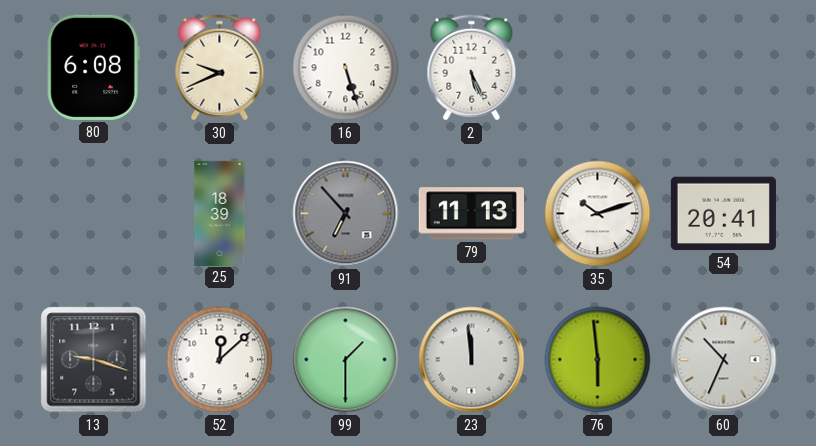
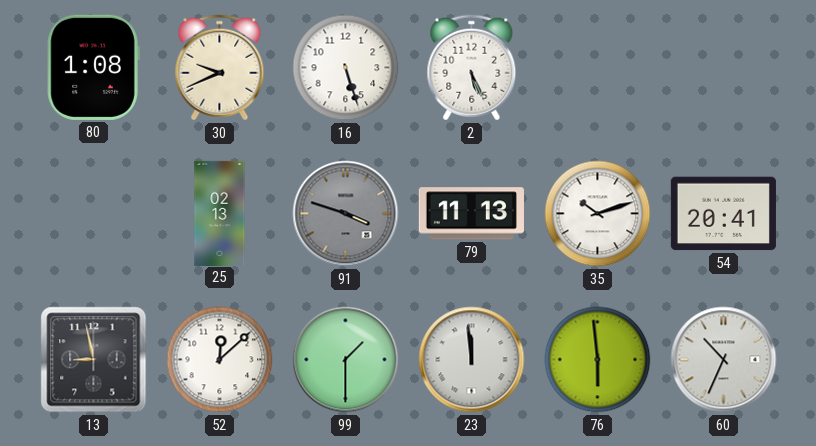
80: 6:08 -> 1:08
25: 18:39 -> 02:13
91: 6:53 -> 3:48
13: 9:18 -> 8:58
